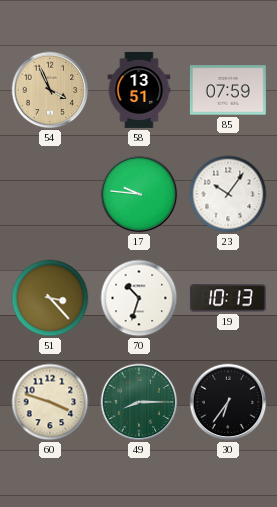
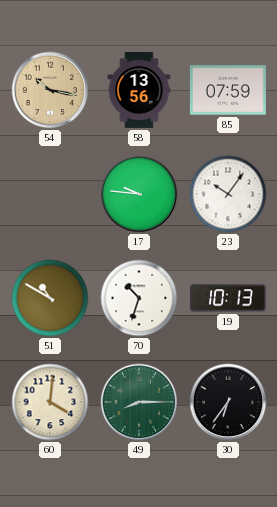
54: 3:56 -> 10:17
58: 13:51 -> 13:56
51: 3:23 -> 10:50
60: 3:48 -> 4:01
